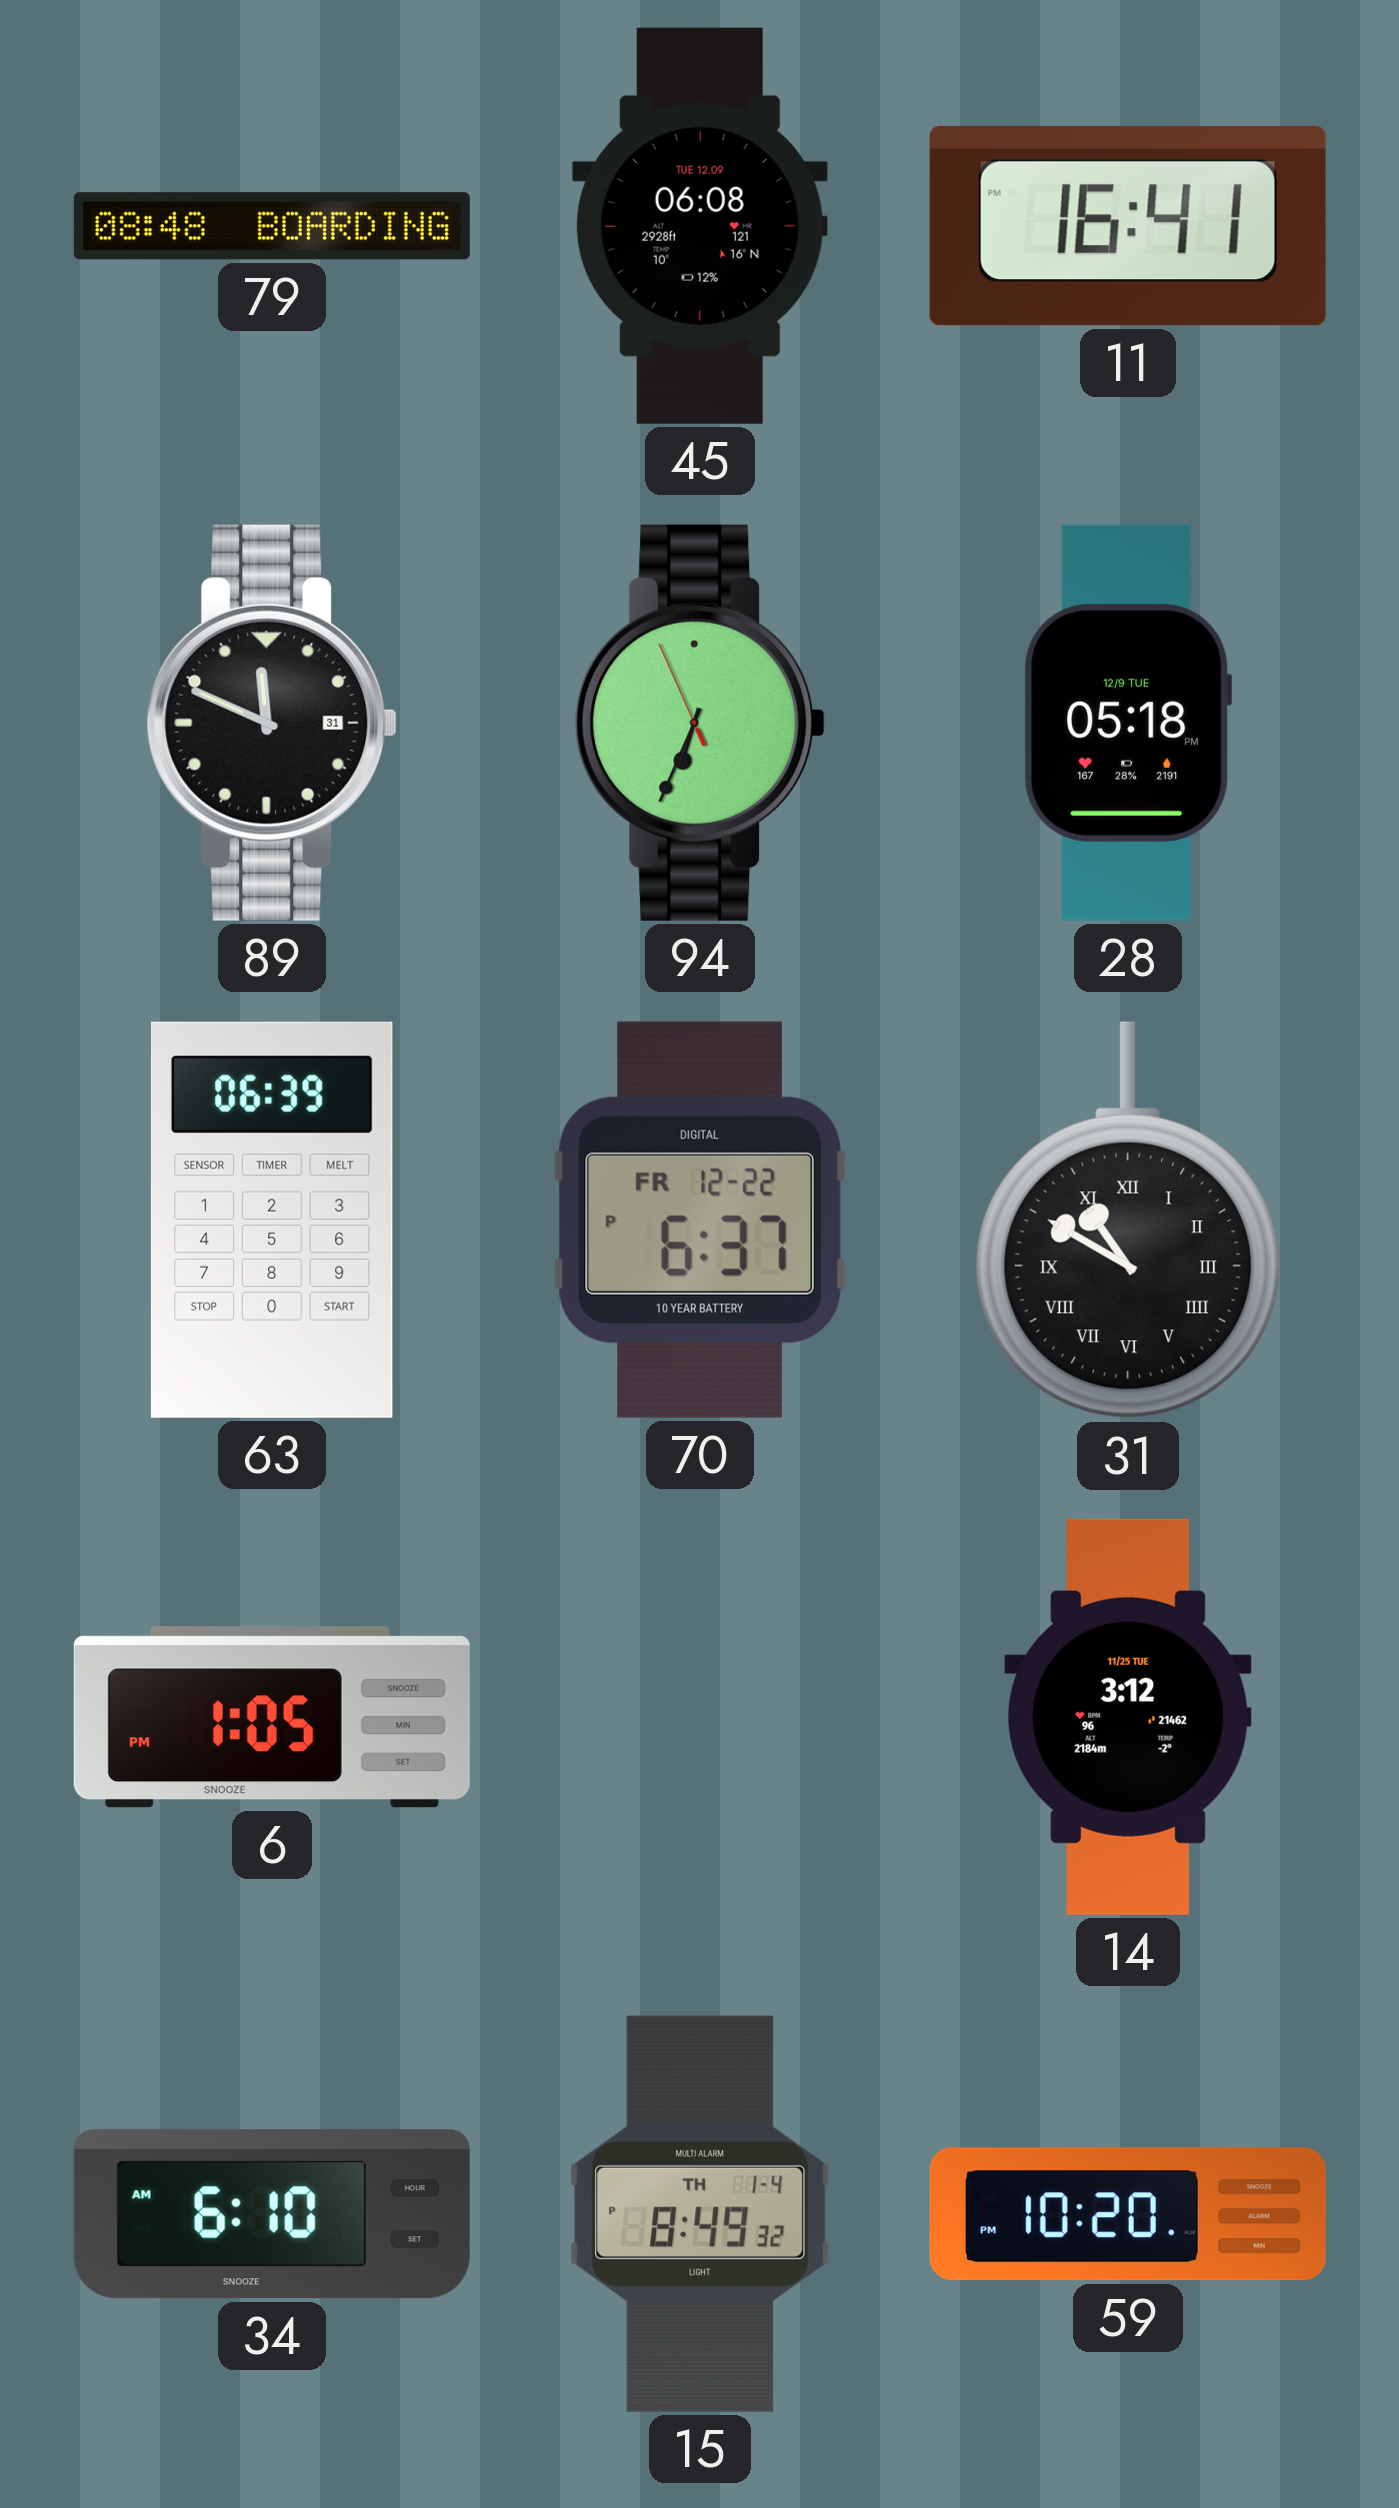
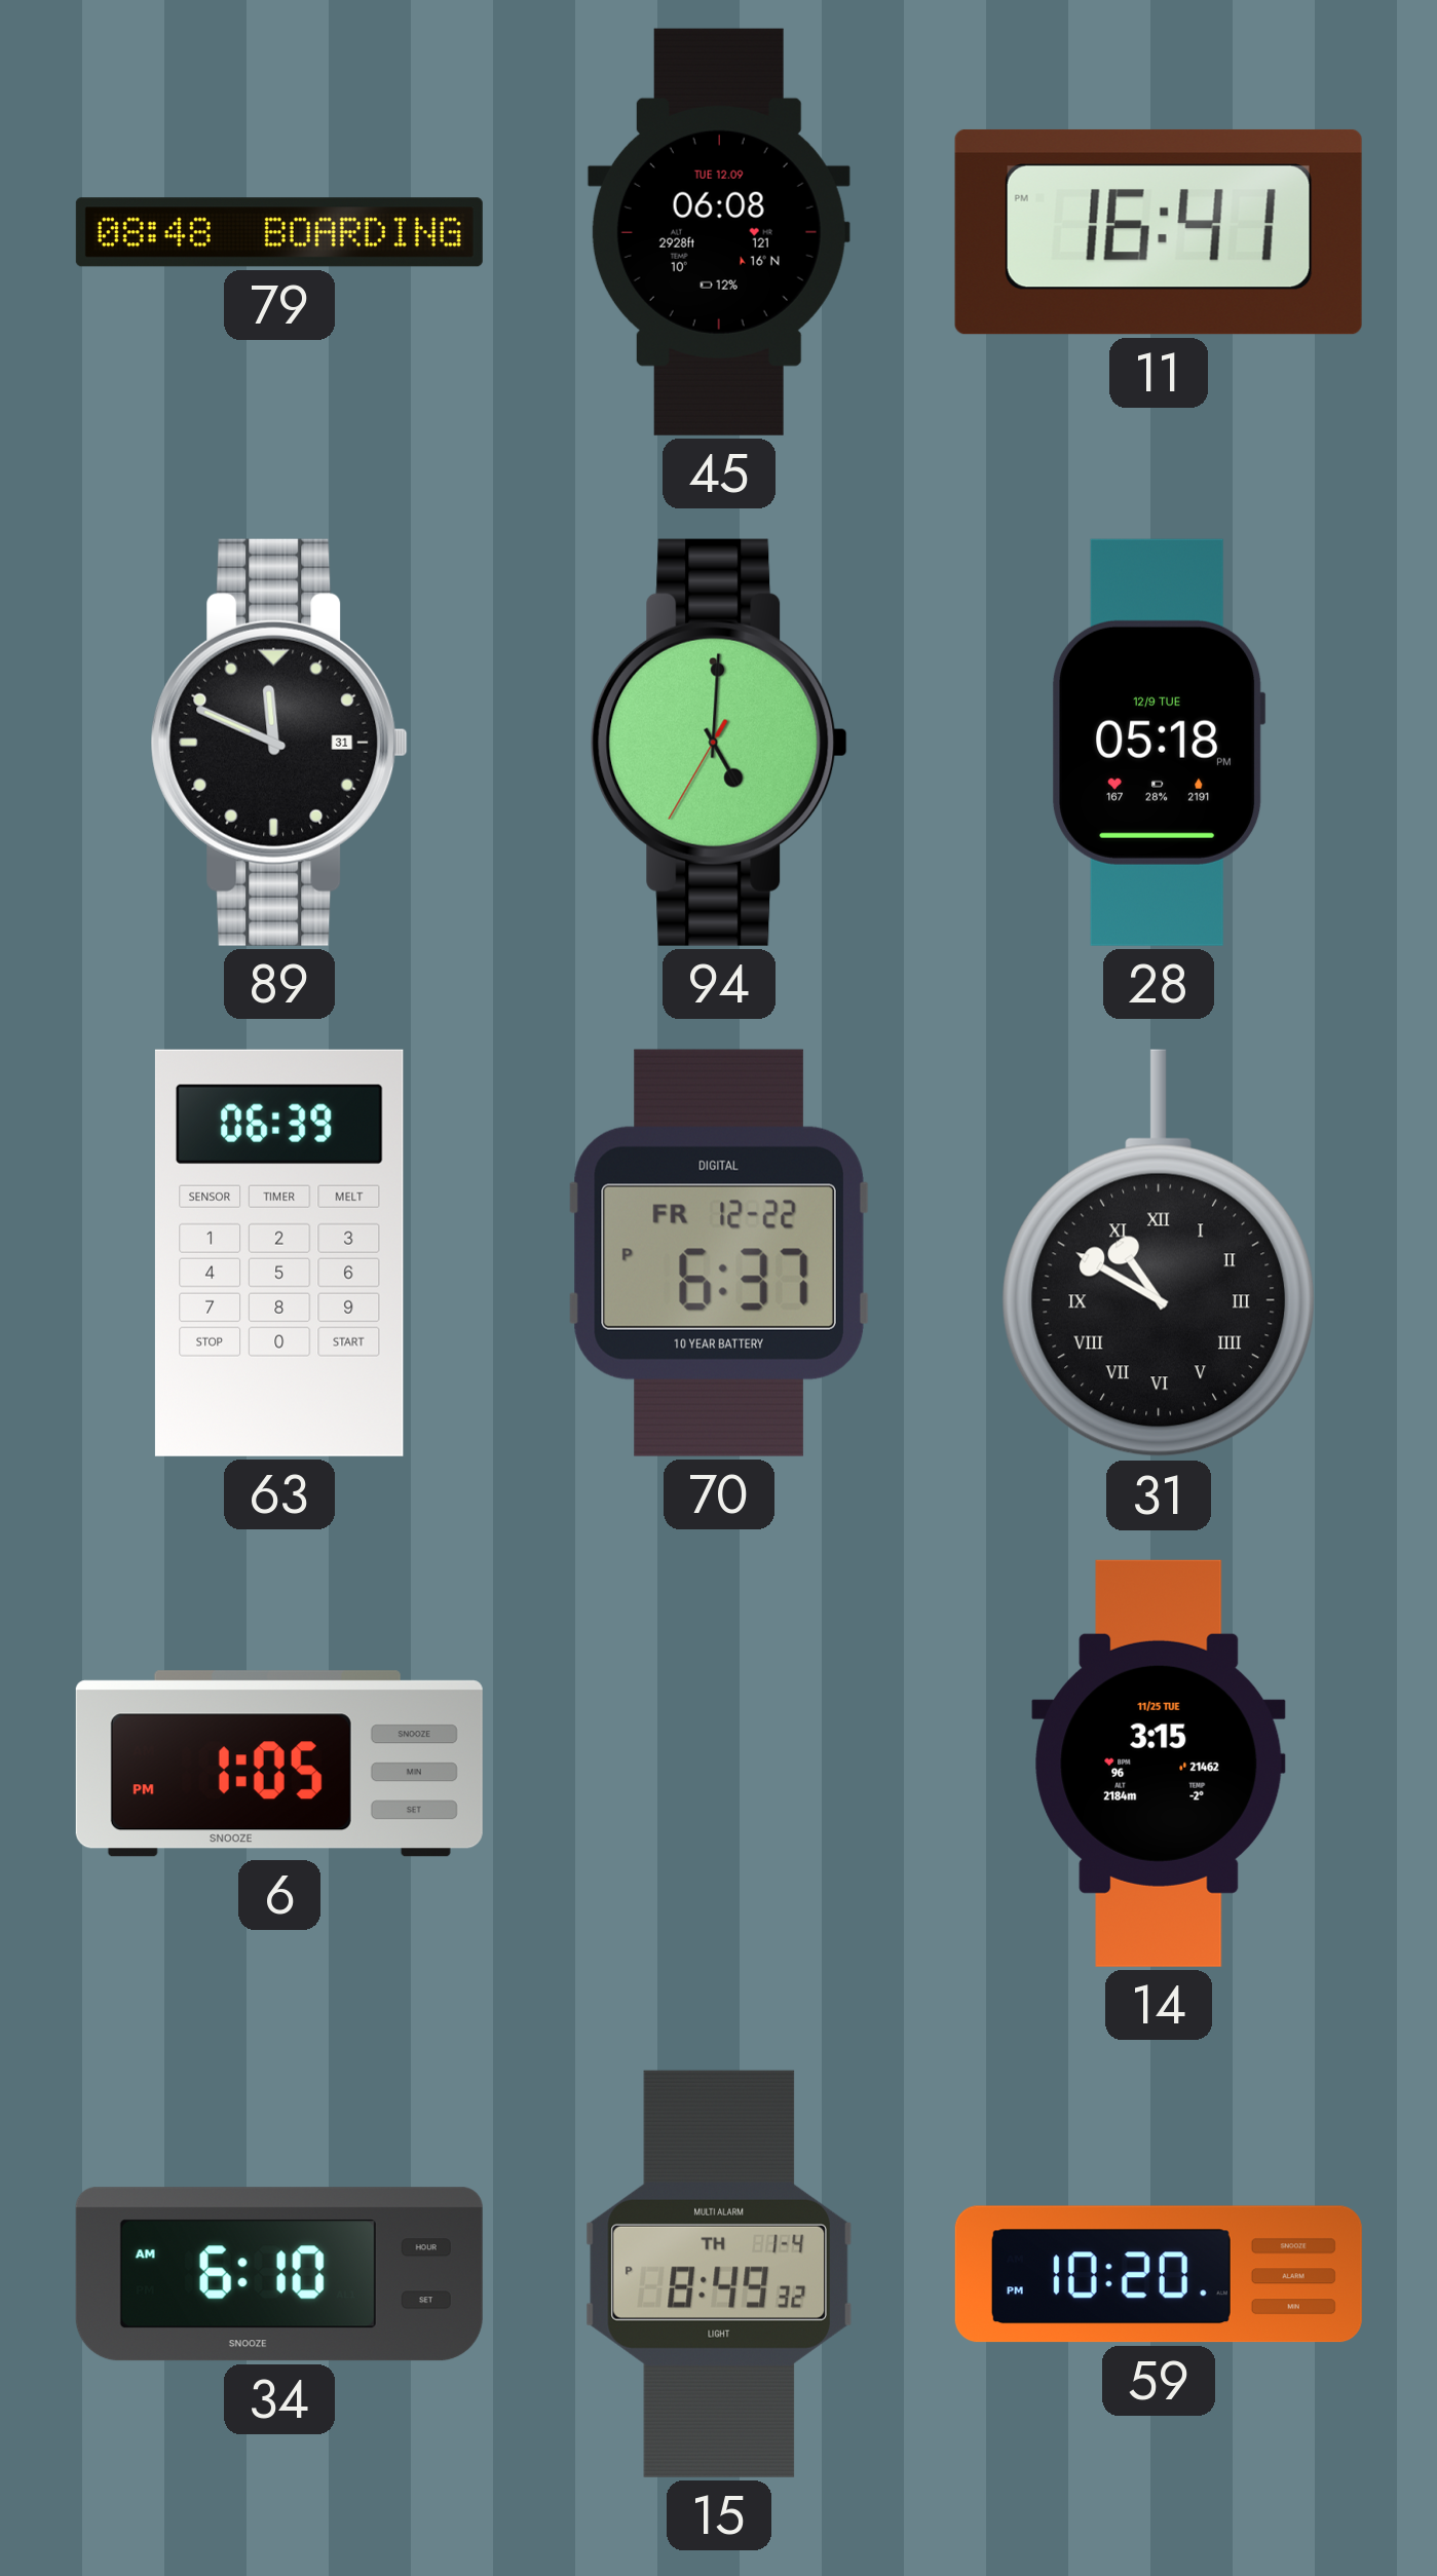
94: 6:33 -> 5:00
14: 3:12 -> 3:15
